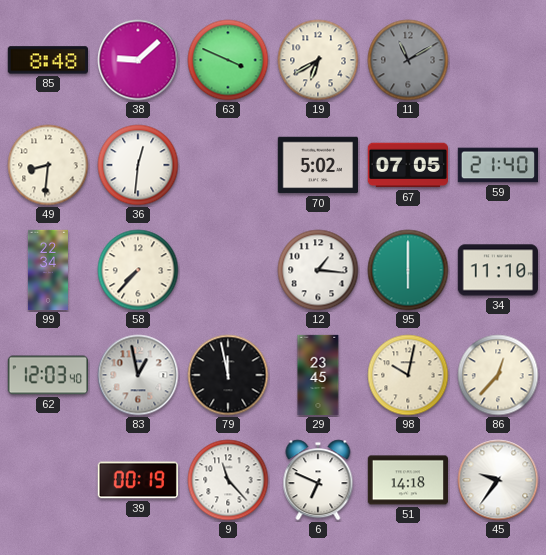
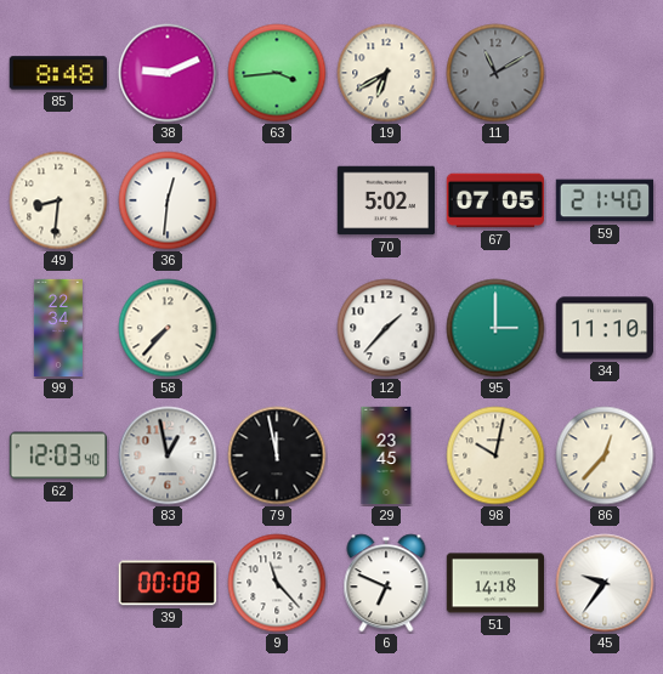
38: 9:08 -> 9:11
63: 3:49 -> 3:44
12: 1:16 -> 1:37
95: 6:00 -> 3:00
39: 00:19 -> 00:08
